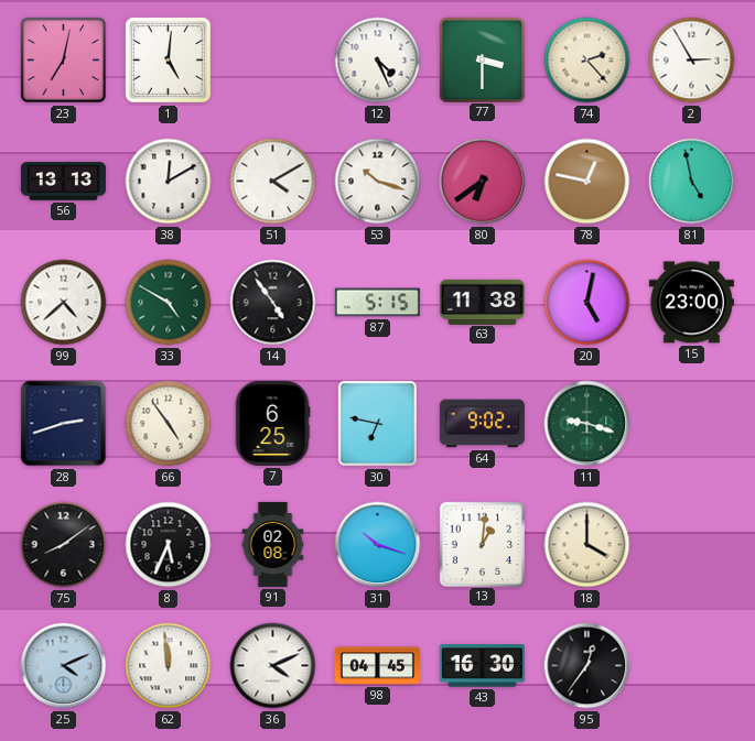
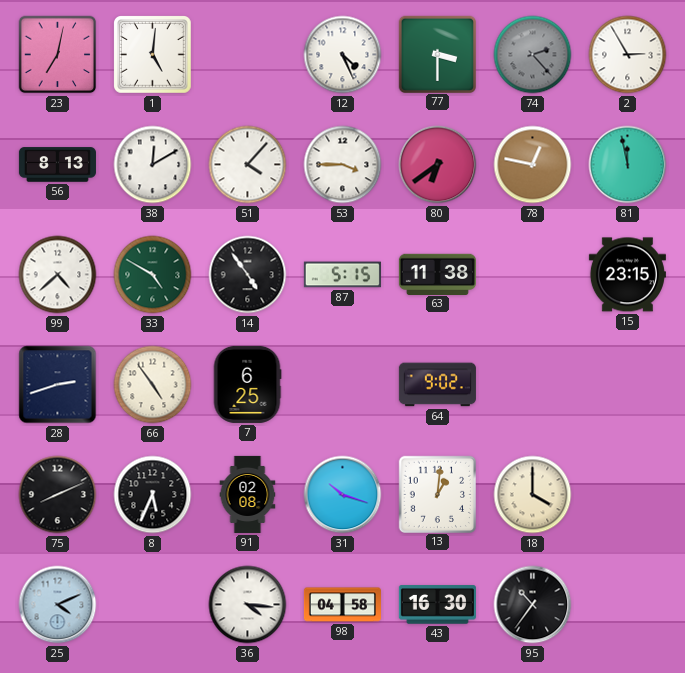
74 dial: cream -> grey
56: 13:13 -> 8:13
51: 4:10 -> 4:07
53: 10:18 -> 3:45
81: 4:58 -> 11:58
20: 5:02 -> none
15: 23:00 -> 23:15
30: 6:47 -> none
11: 9:18 -> none
75: 8:09 -> 8:11
62: 11:59 -> none
36: 4:11 -> 4:16
98: 04:45 -> 04:58
95: 12:36 -> 10:36
